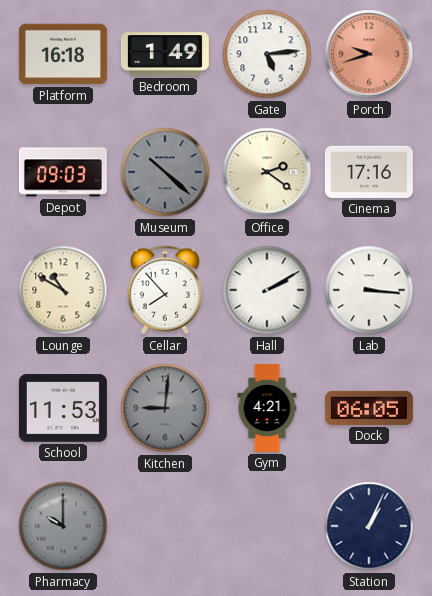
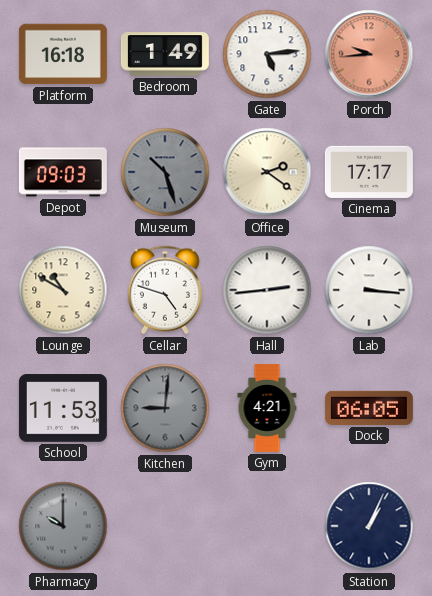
Porch: 9:42 -> 9:44
Museum: 10:22 -> 10:27
Cinema: 17:16 -> 17:17
Cellar: 7:53 -> 4:48
Hall: 2:10 -> 2:44
